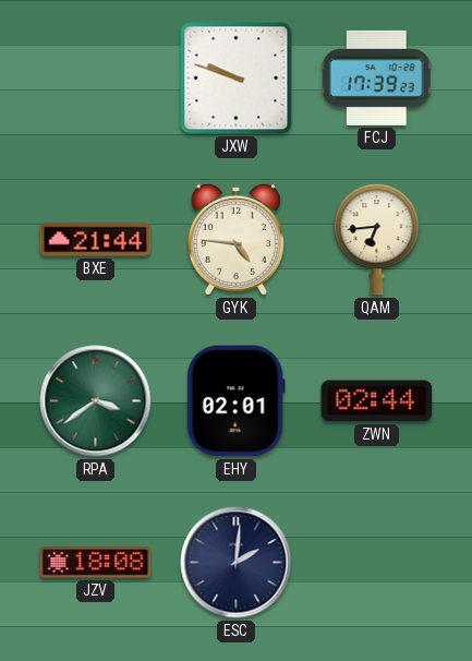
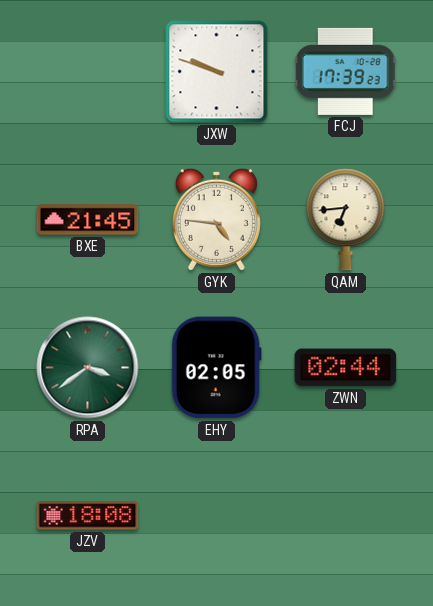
BXE: 21:44 -> 21:45
EHY: 02:01 -> 02:05
ESC: 2:01 -> none
